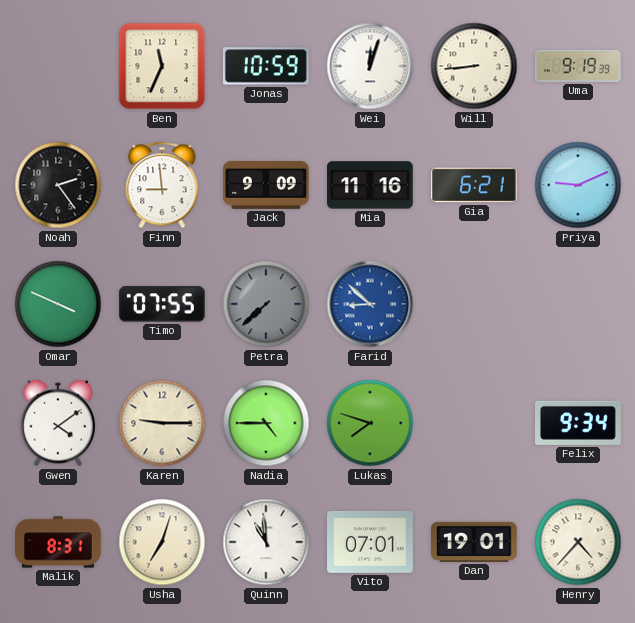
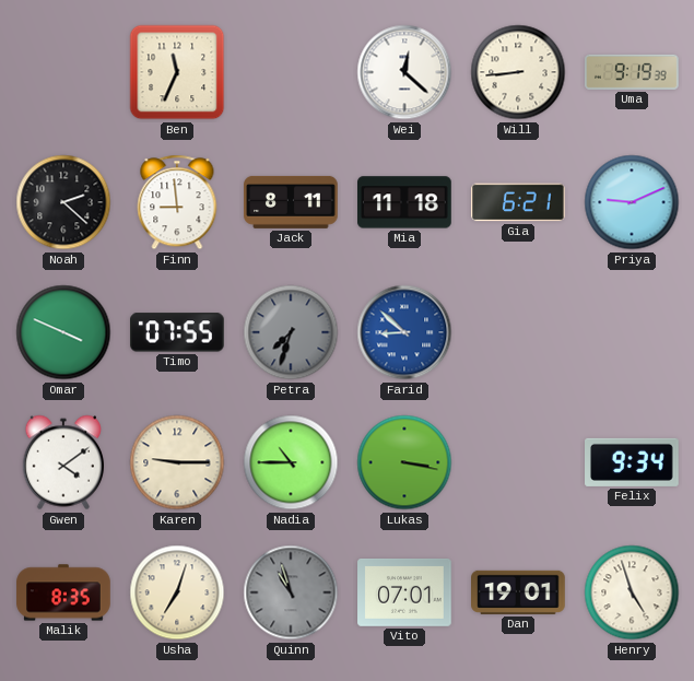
Jonas: 10:59 -> none
Wei: 12:03 -> 12:22
Noah: 2:24 -> 2:22
Jack: 9:09 -> 8:11
Mia: 11:16 -> 11:18
Petra: 7:38 -> 7:33
Nadia: 4:45 -> 10:45
Lukas: 7:48 -> 3:17
Malik: 8:31 -> 8:35
Quinn: 10:59 -> 10:57
Quinn dial: white -> grey
Henry: 4:37 -> 4:57
